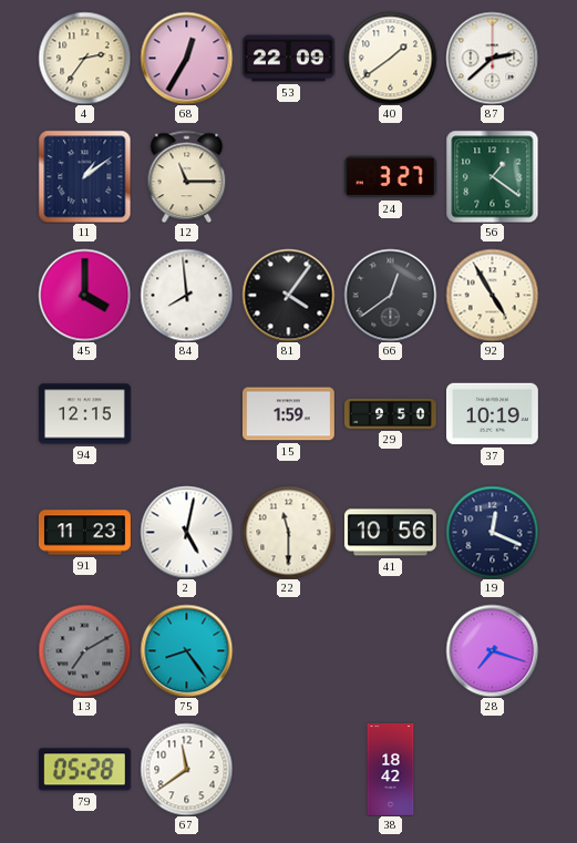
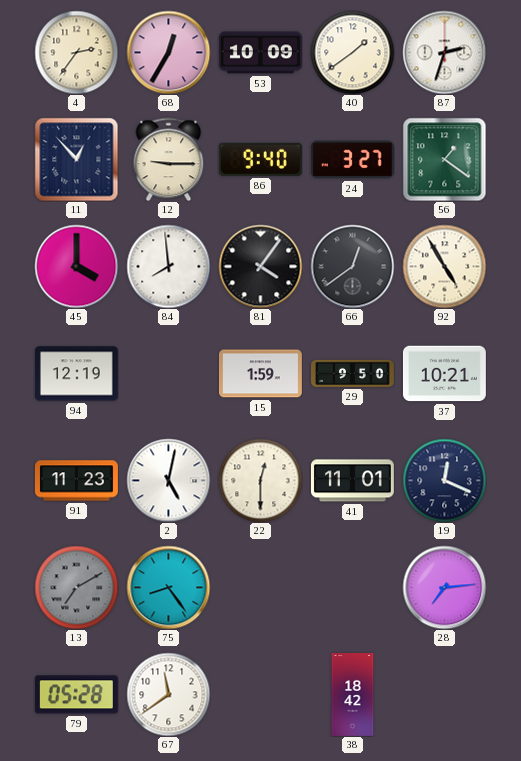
53: 22:09 -> 10:09
87: 2:38 -> 2:33
11: 1:09 -> 12:53
12: 11:15 -> 9:15
86: none -> 9:40
94: 12:15 -> 12:19
37: 10:19 -> 10:21
22: 11:30 -> 12:30
41: 10:56 -> 11:01
28: 7:18 -> 7:14
